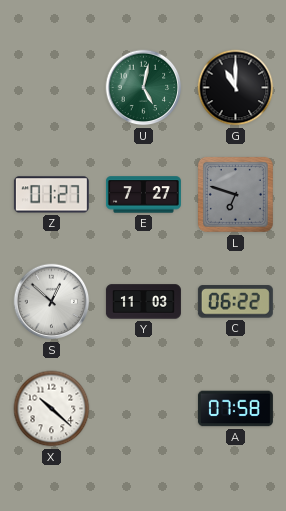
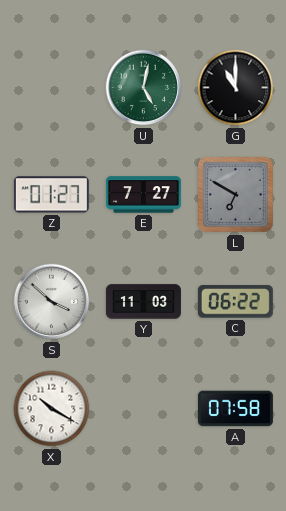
L: 6:48 -> 6:50
S: 12:52 -> 3:52
X: 10:22 -> 10:20
